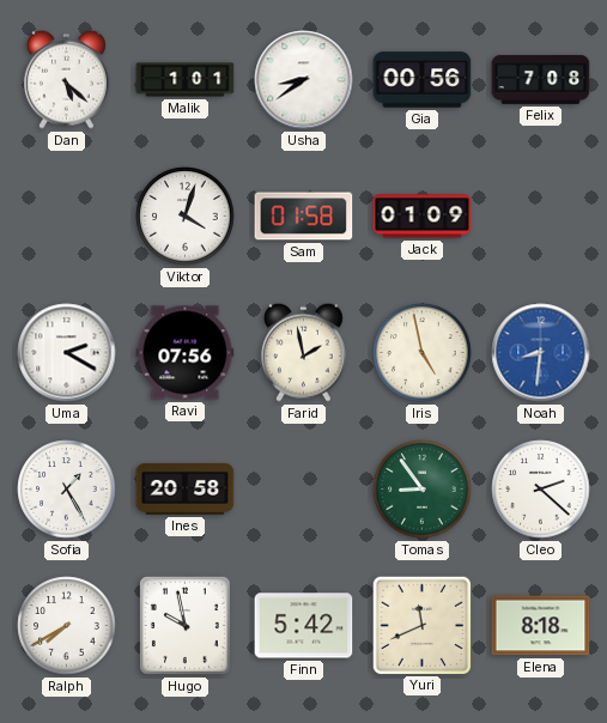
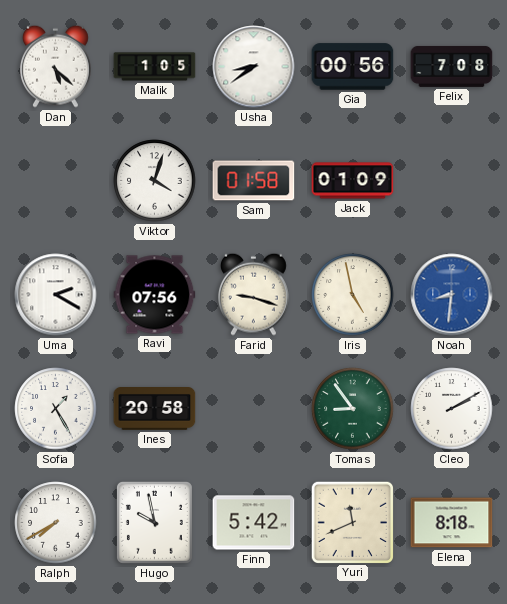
Malik: 1:01 -> 1:05
Farid: 1:58 -> 9:18
Cleo: 2:22 -> 2:10
